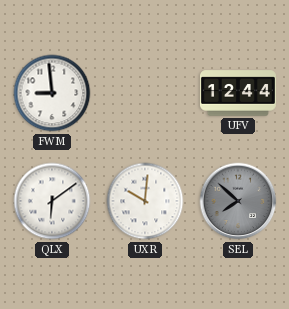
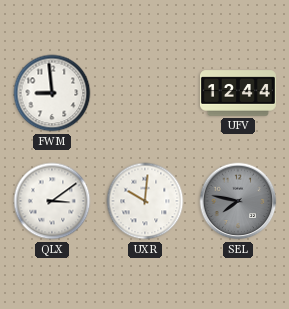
QLX: 6:09 -> 3:09
SEL: 7:52 -> 7:47
